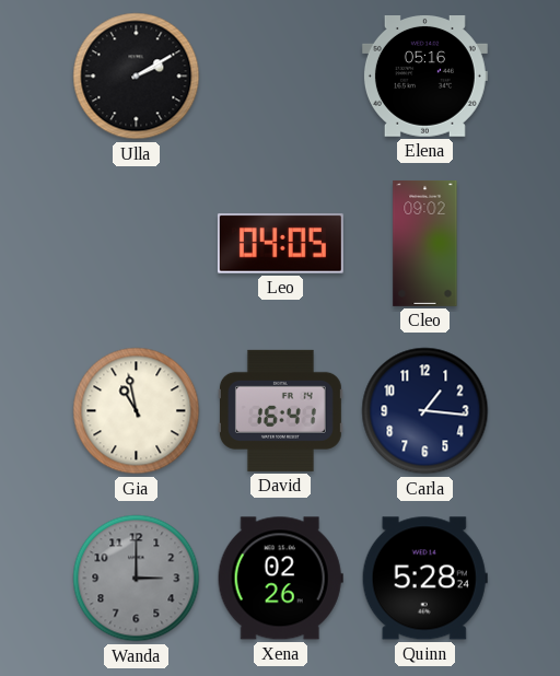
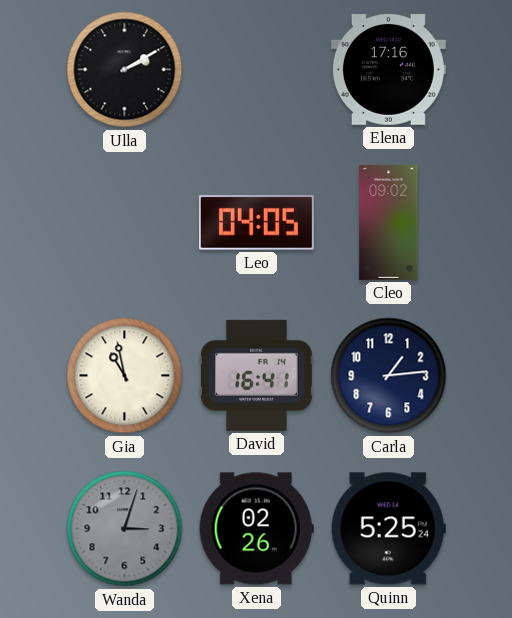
Elena: 05:16 -> 17:16
Carla: 1:16 -> 1:14
Wanda: 3:00 -> 3:03
Quinn: 5:28 -> 5:25
